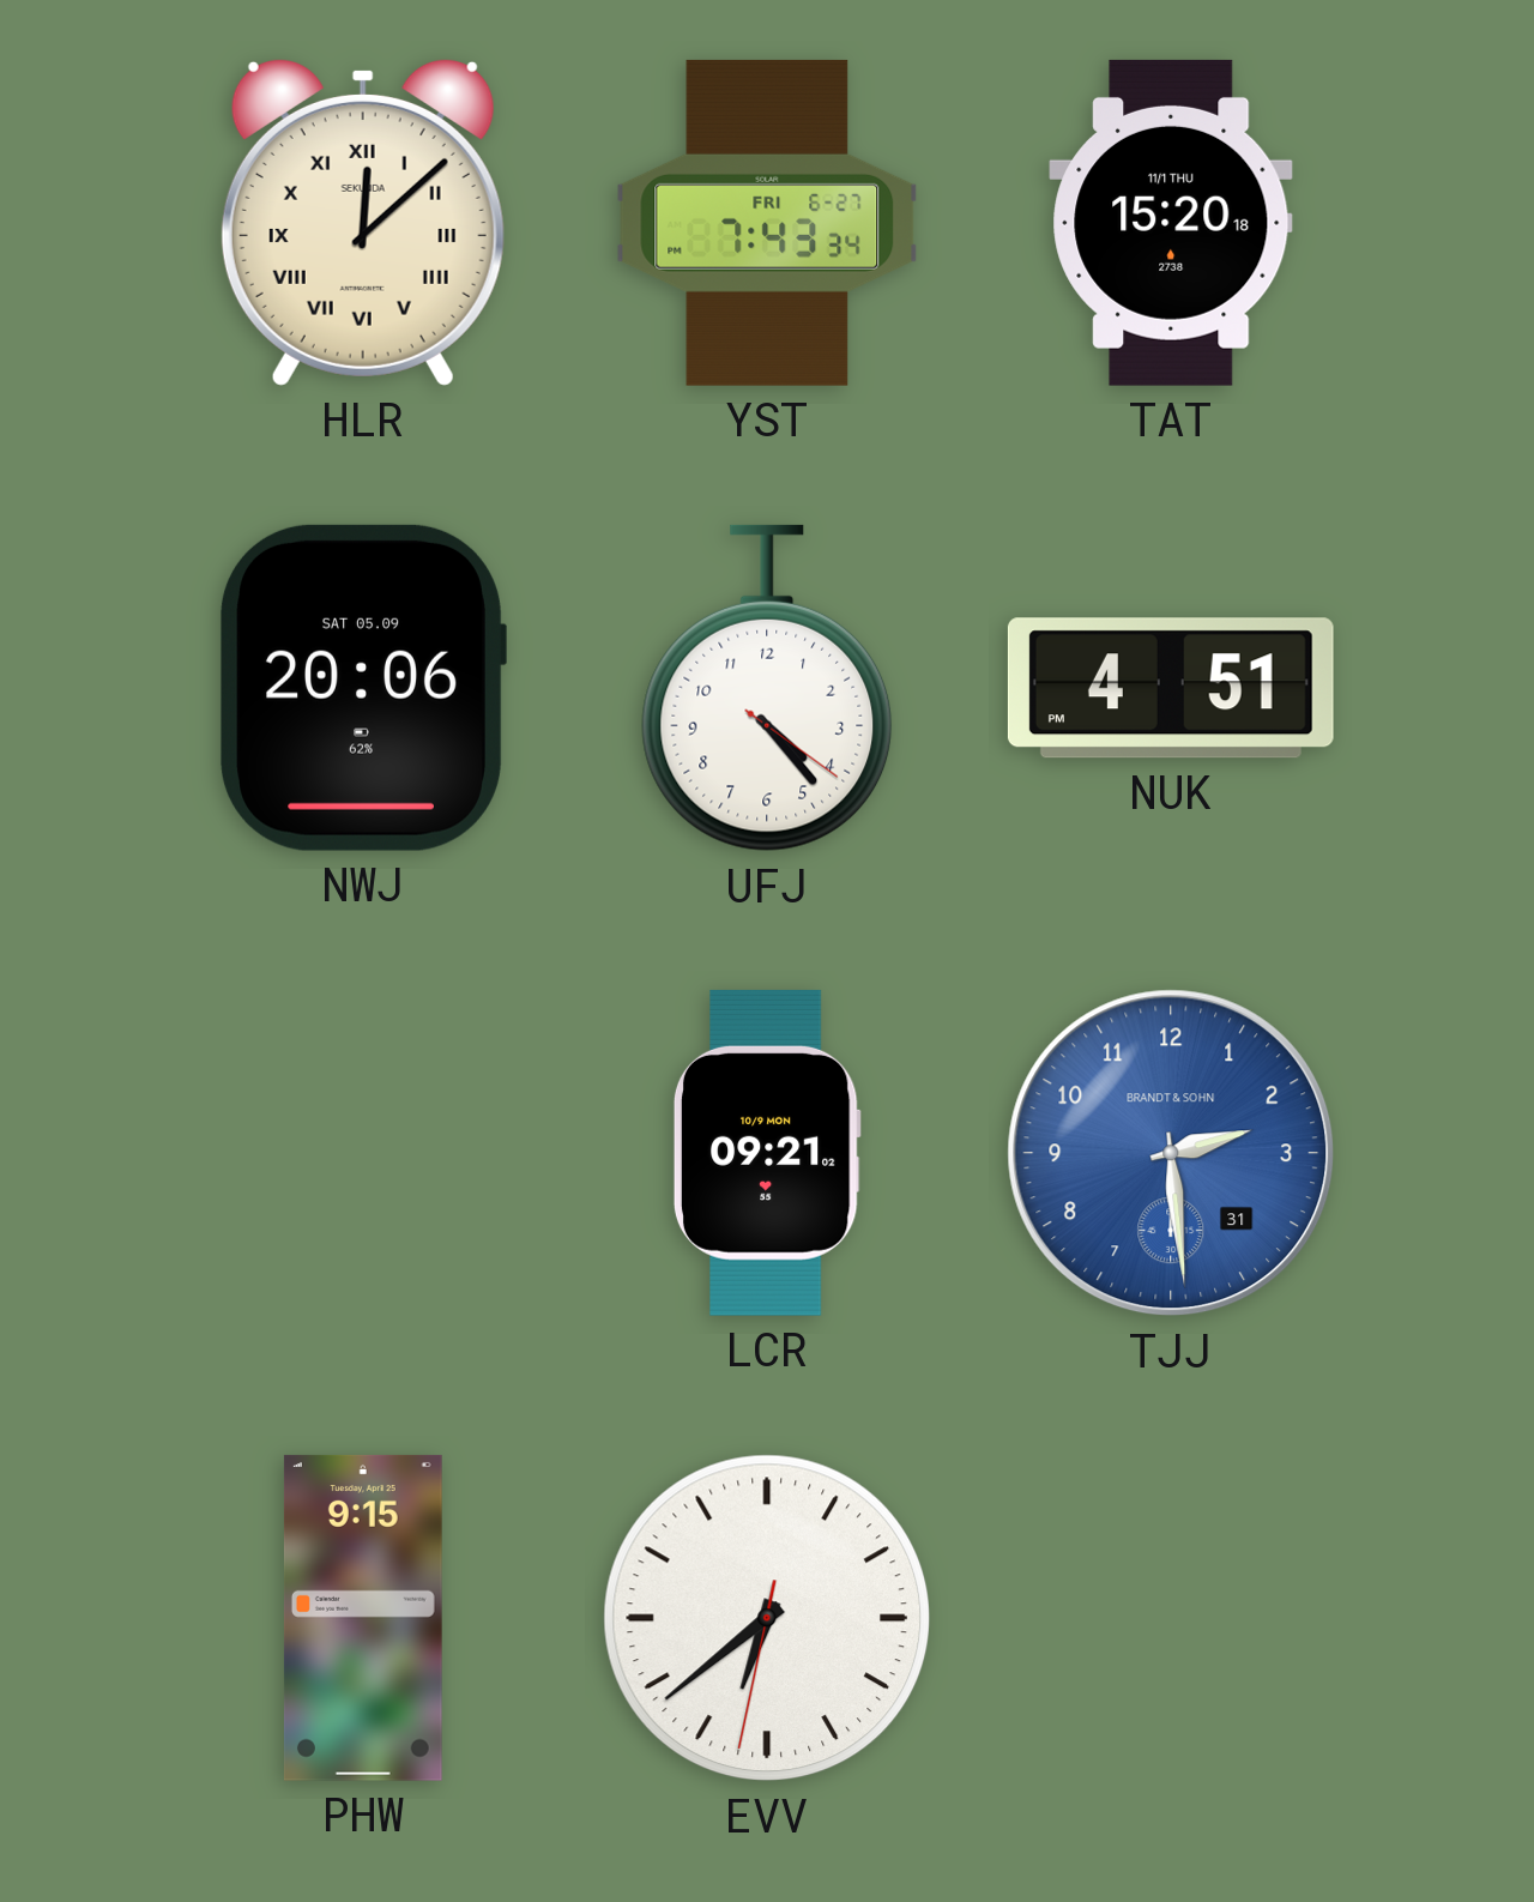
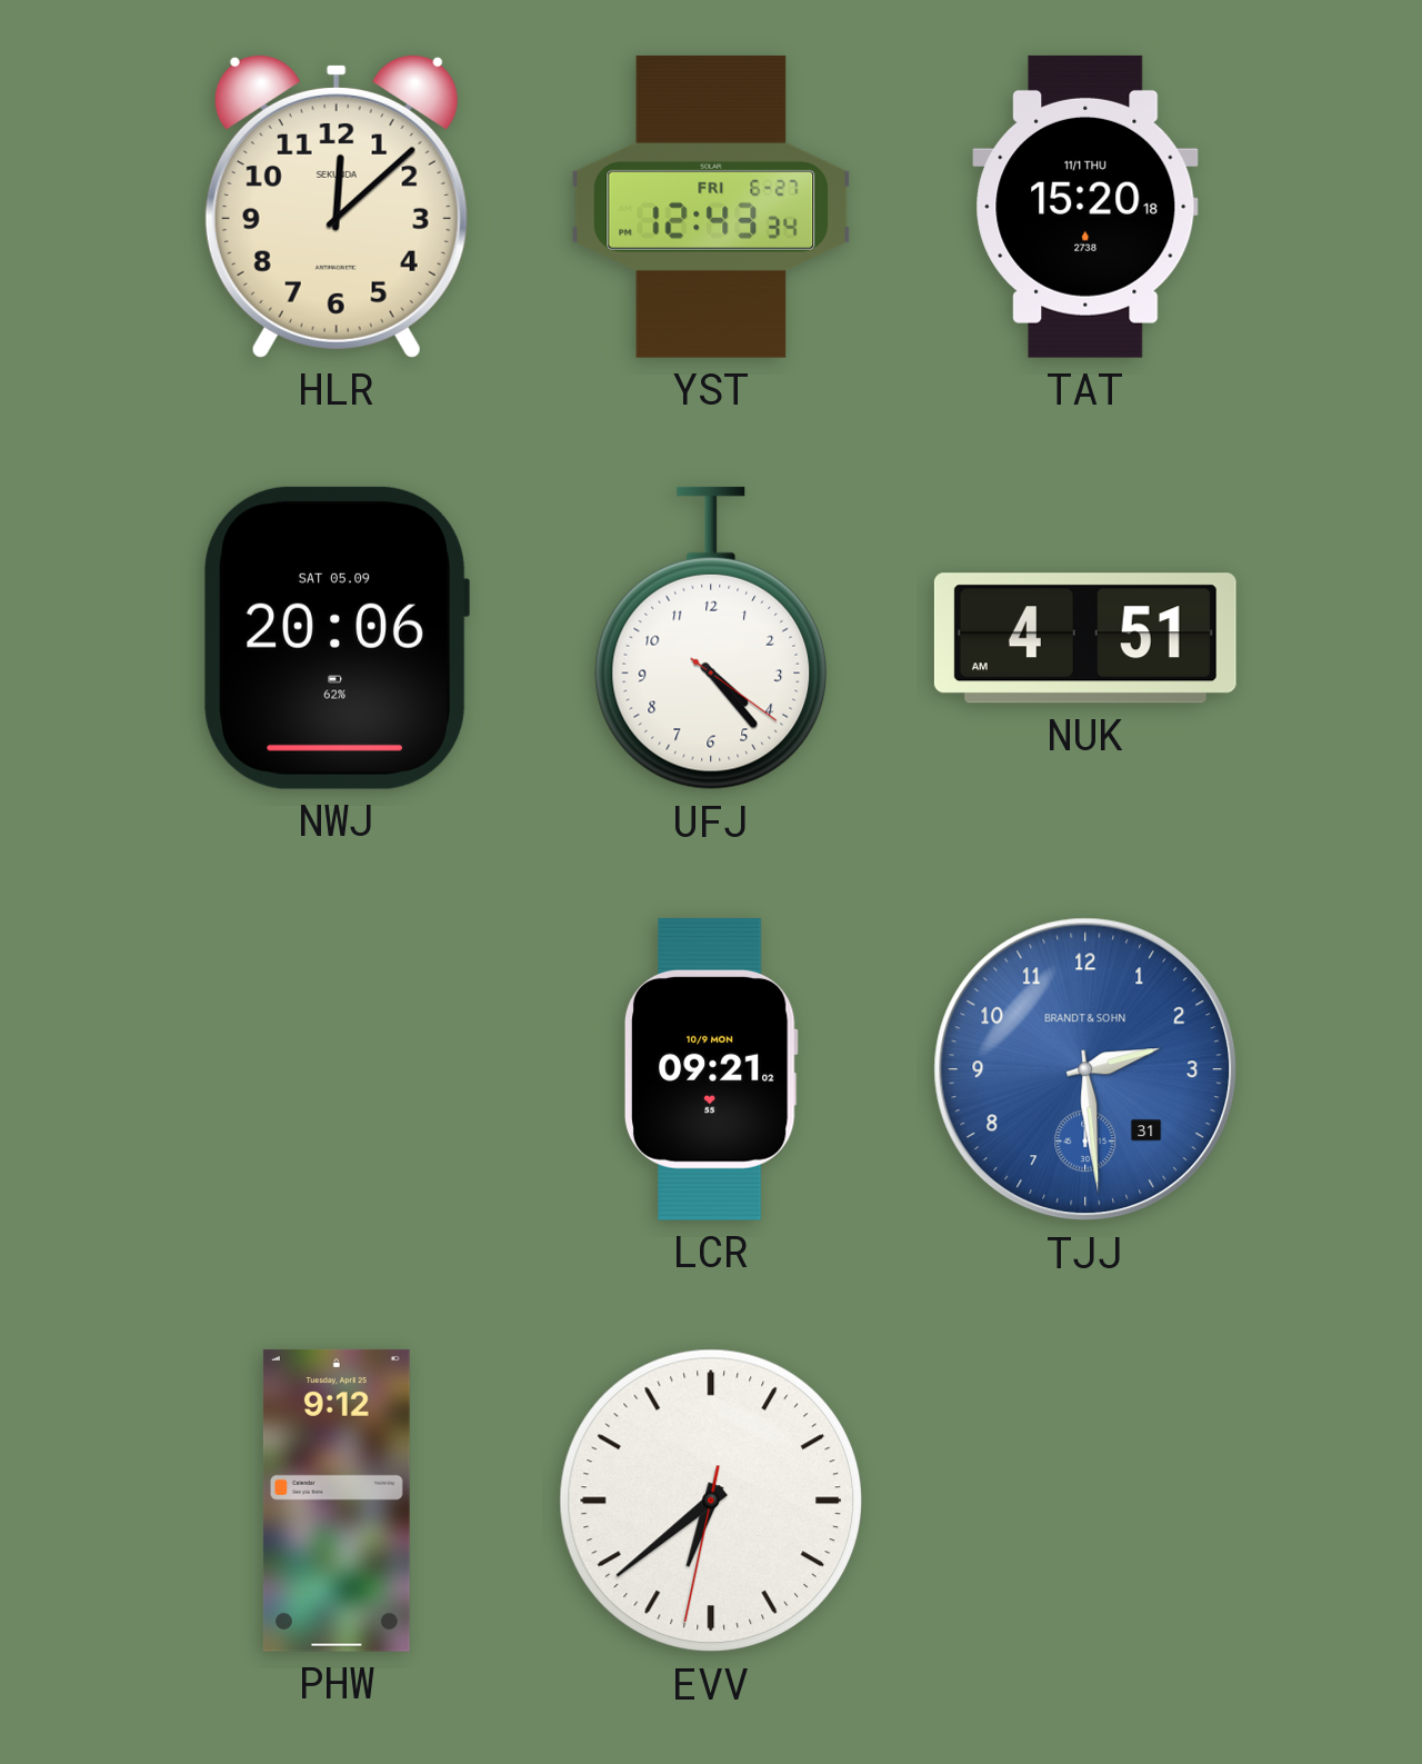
HLR numerals: Roman -> Arabic
YST: 7:43 -> 12:43
NUK: 4:51 PM -> 4:51 AM
PHW: 9:15 -> 9:12
